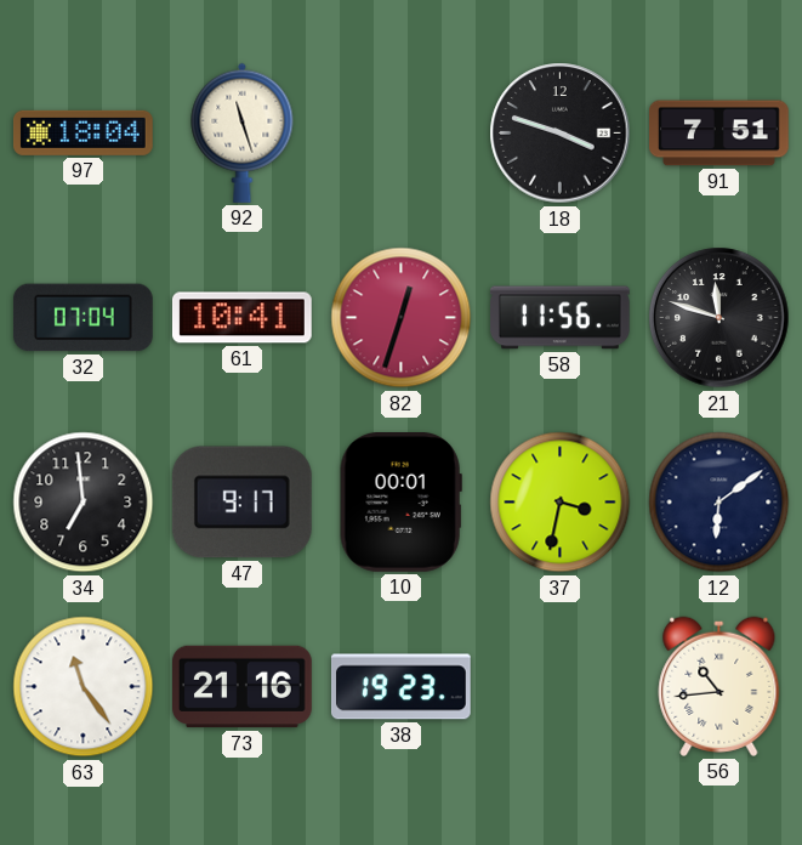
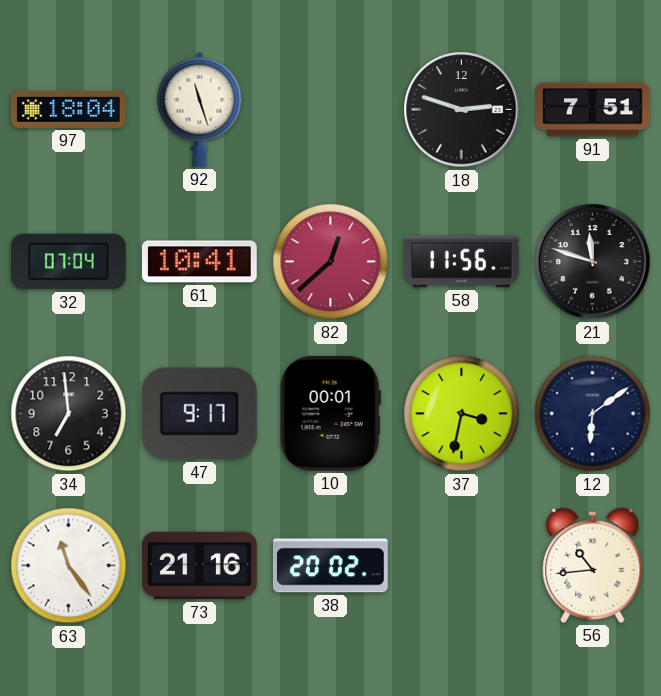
18: 3:48 -> 2:48
82: 12:33 -> 12:38
38: 19:23 -> 20:02
